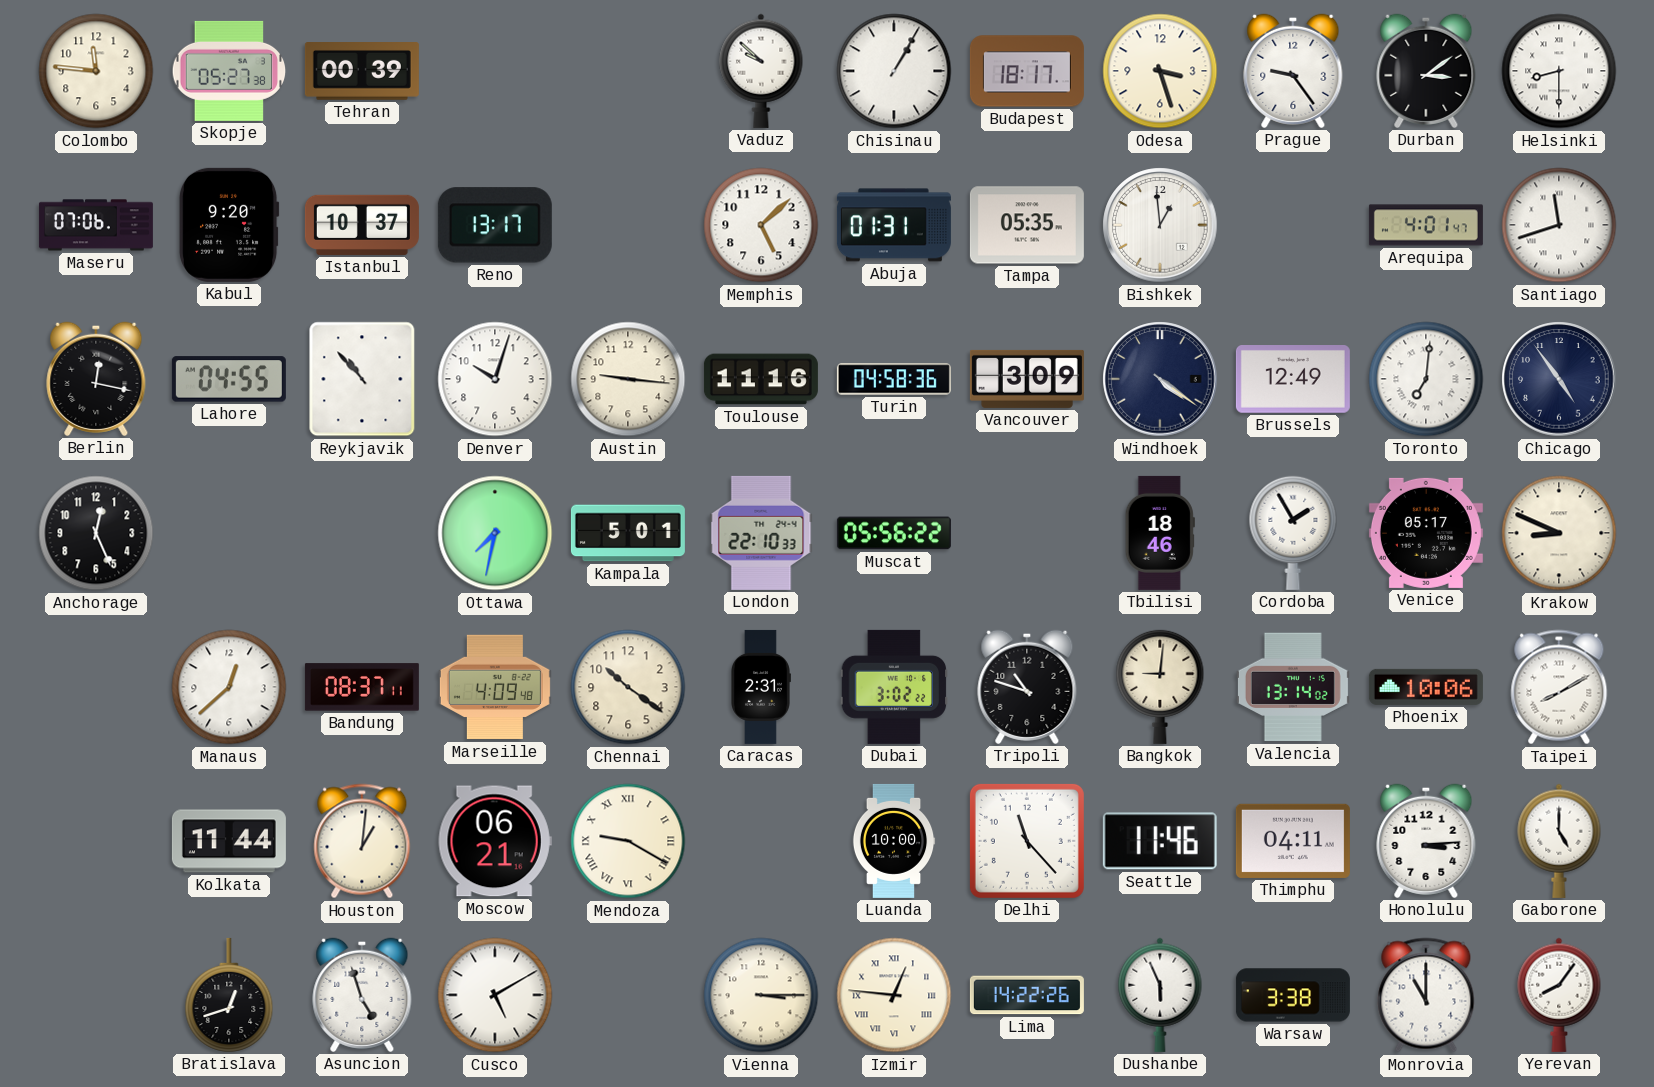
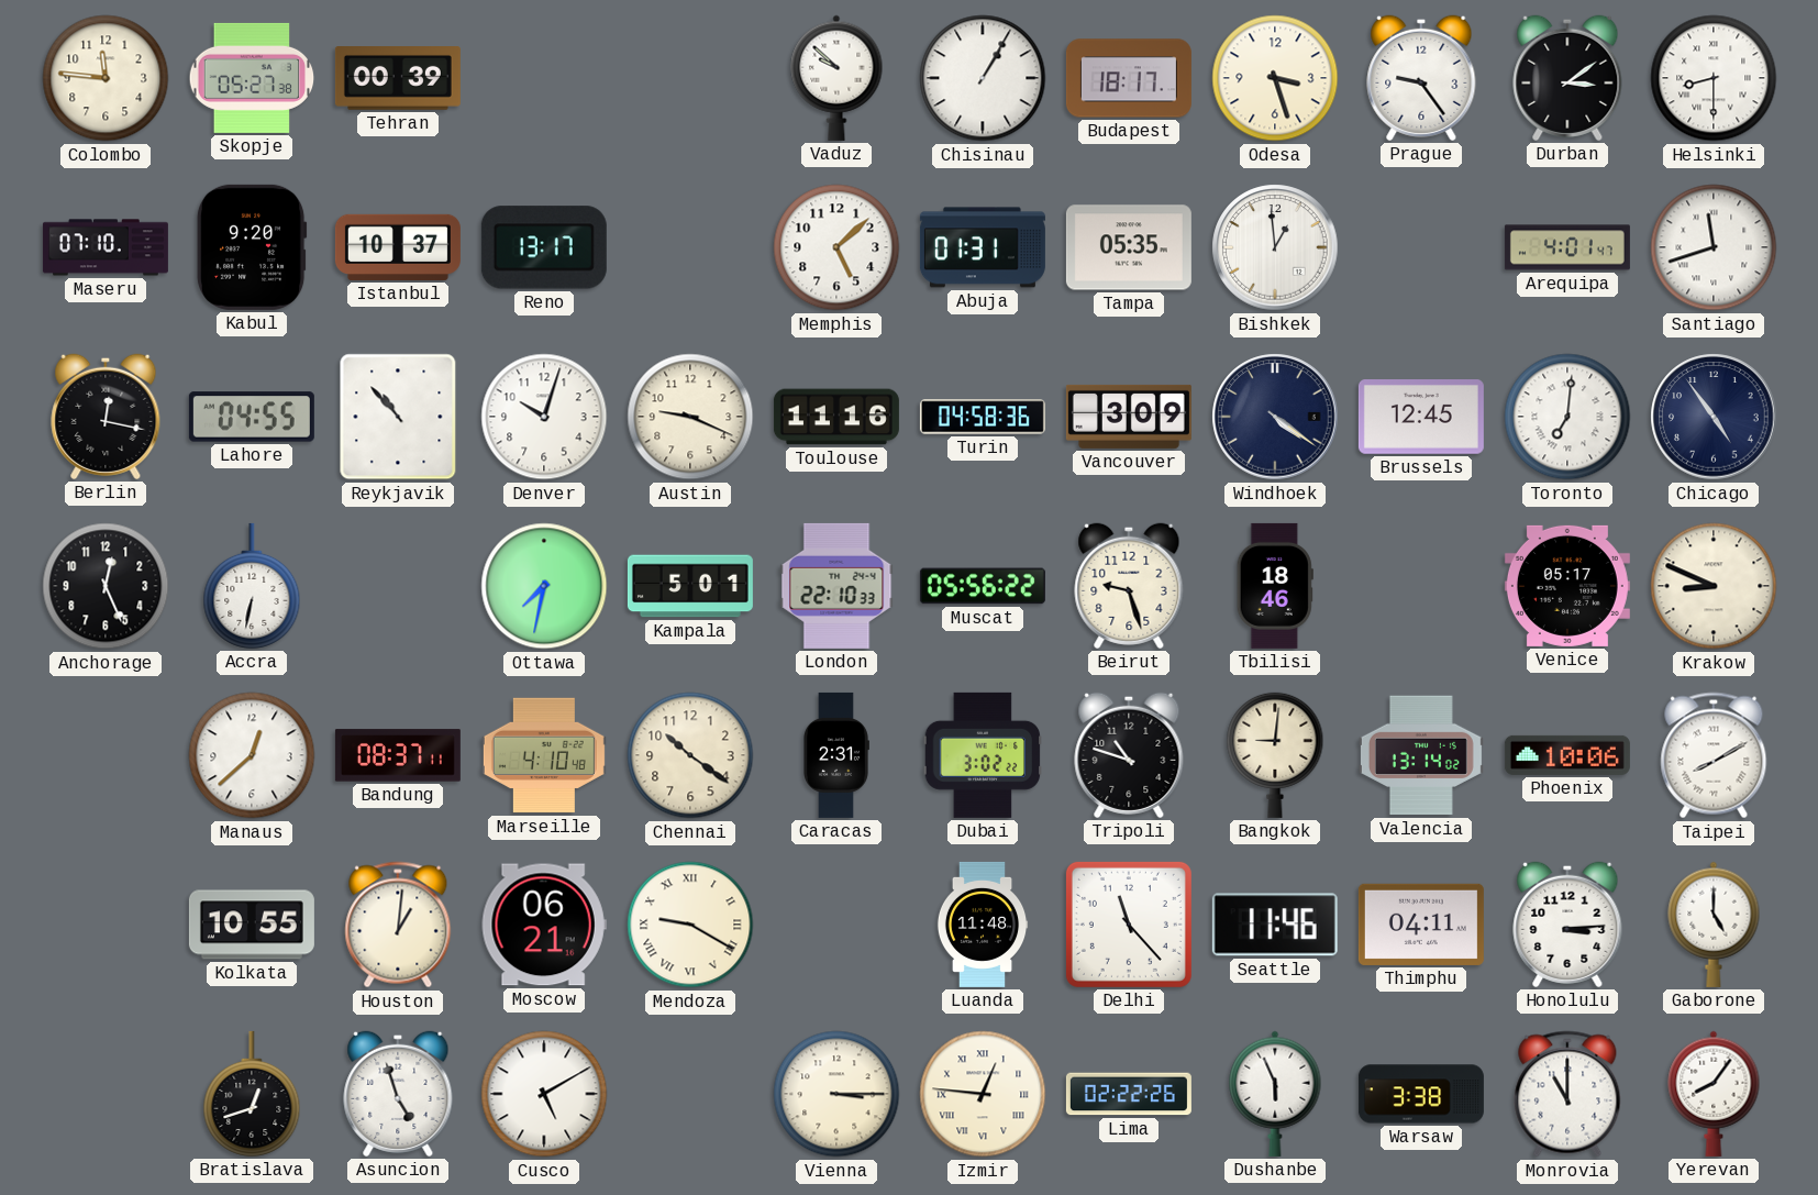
Maseru: 07:06 -> 07:10
Austin: 9:16 -> 9:19
Brussels: 12:49 -> 12:45
Accra: none -> 6:32
Beirut: none -> 9:27
Cordoba: 1:55 -> none
Marseille: 4:09 -> 4:10
Kolkata: 11:44 -> 10:55
Luanda: 10:00 -> 11:48
Lima: 14:22 -> 02:22
